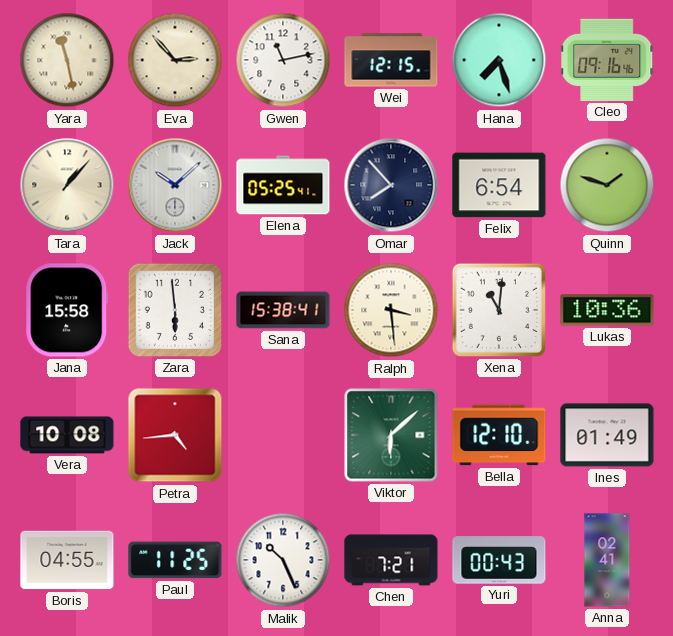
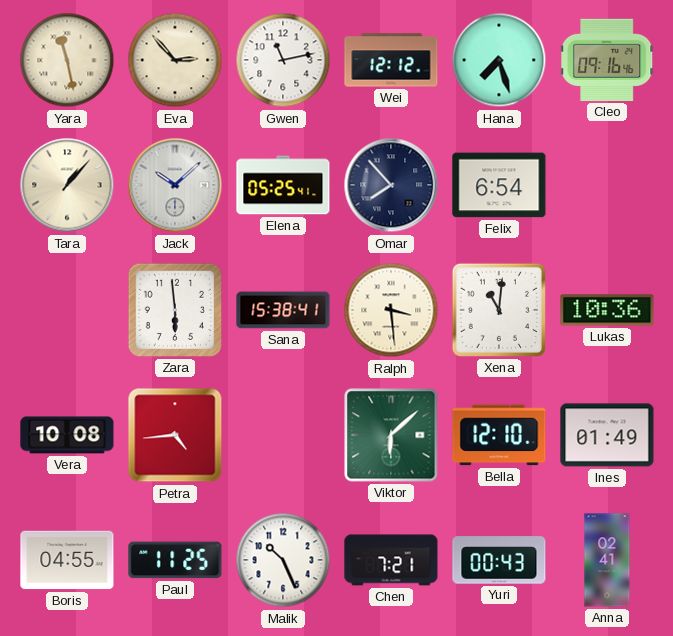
Wei: 12:15 -> 12:12
Quinn: 1:48 -> none
Jana: 15:58 -> none
